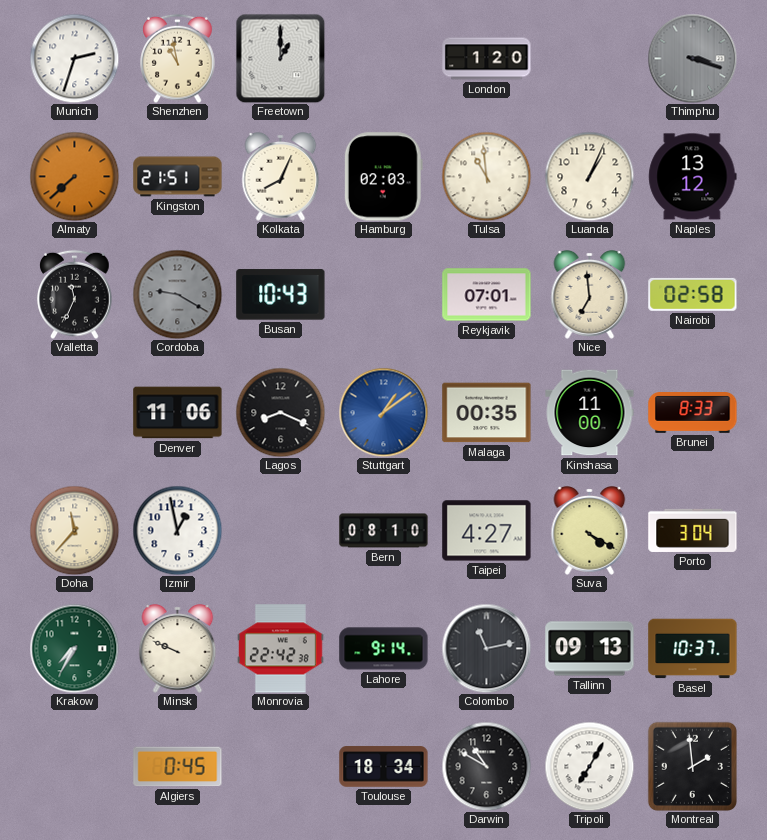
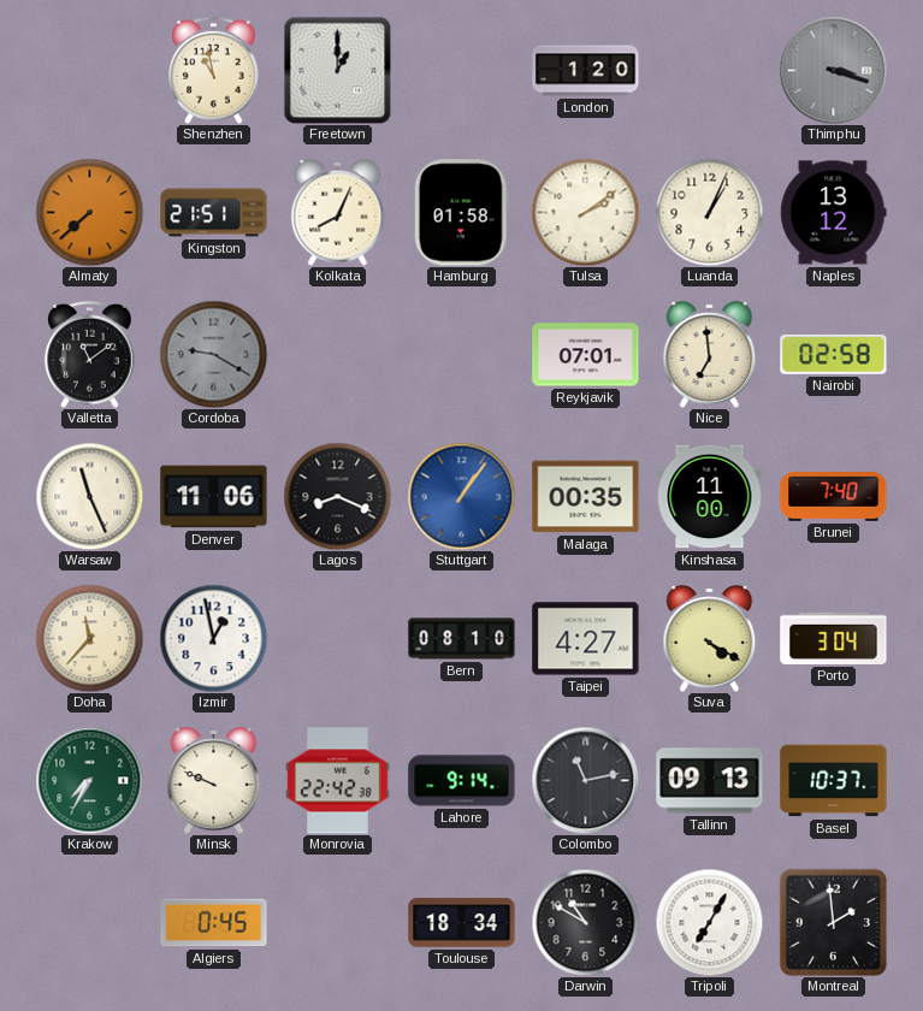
Munich: 2:33 -> none
Hamburg: 02:03 -> 01:58
Tulsa: 10:59 -> 2:09
Valletta: 11:34 -> 11:09
Busan: 10:43 -> none
Warsaw: none -> 11:26
Stuttgart: 1:09 -> 1:06
Brunei: 8:33 -> 7:40
